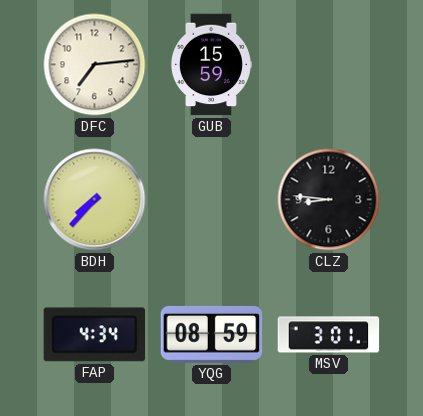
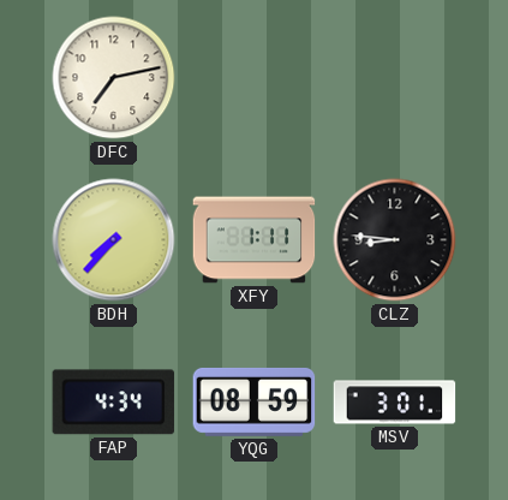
DFC: 7:14 -> 7:13
GUB: 15:59 -> none
XFY: none -> 1:11
